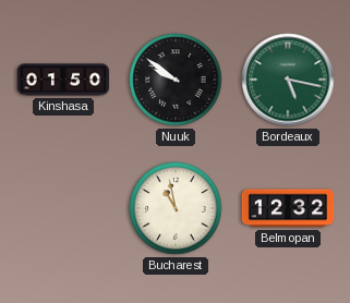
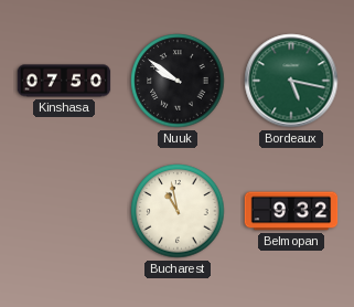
Kinshasa: 01:50 -> 07:50
Belmopan: 12:32 -> 9:32
